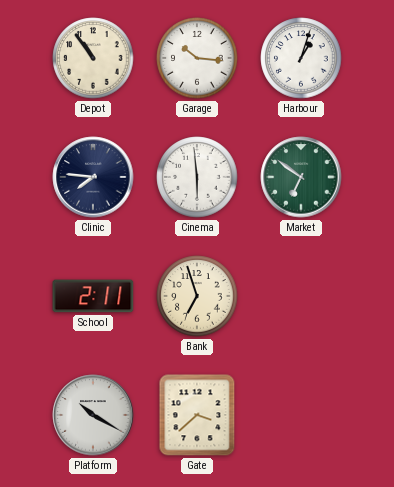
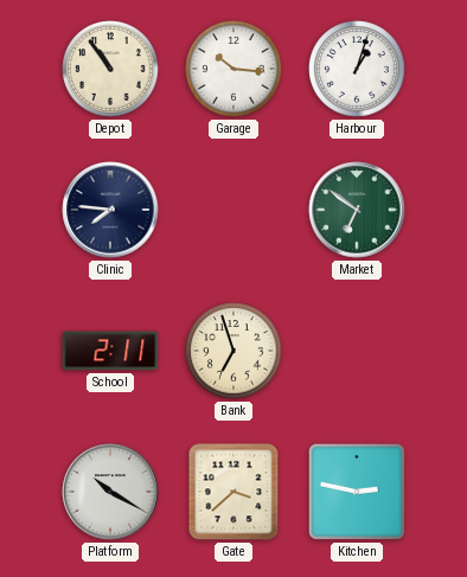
Cinema: 5:59 -> none
Kitchen: none -> 2:47
